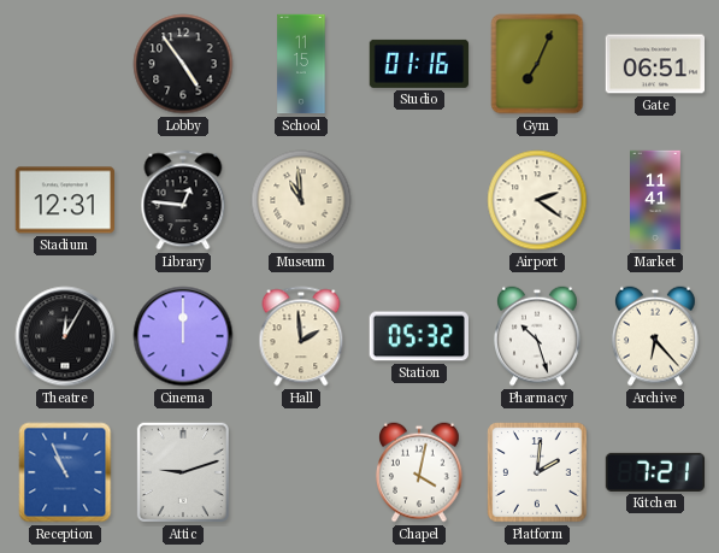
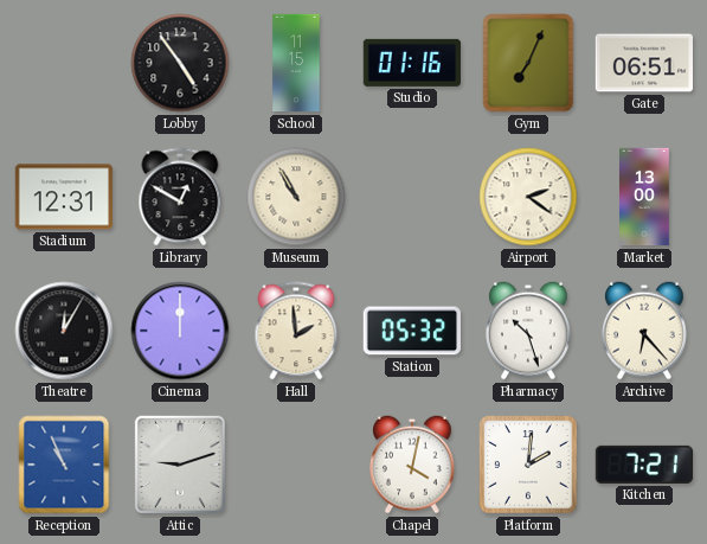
Library: 12:46 -> 12:50
Museum: 10:59 -> 10:55
Market: 11:41 -> 13:00
